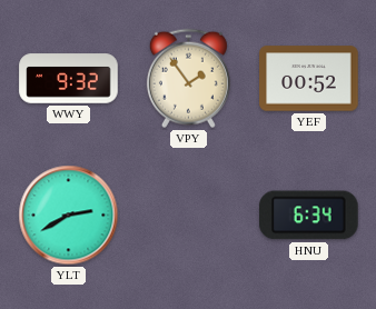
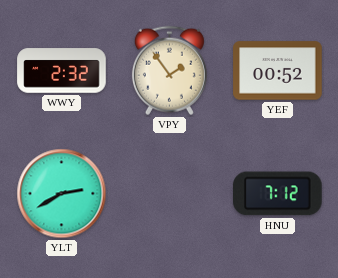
WWY: 9:32 -> 2:32
HNU: 6:34 -> 7:12
